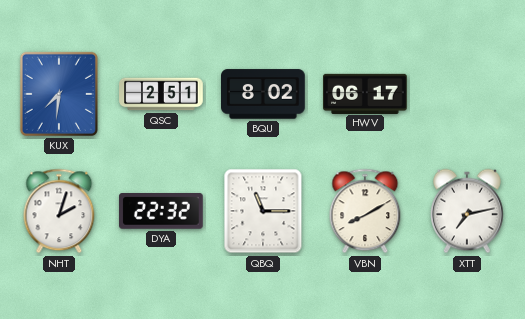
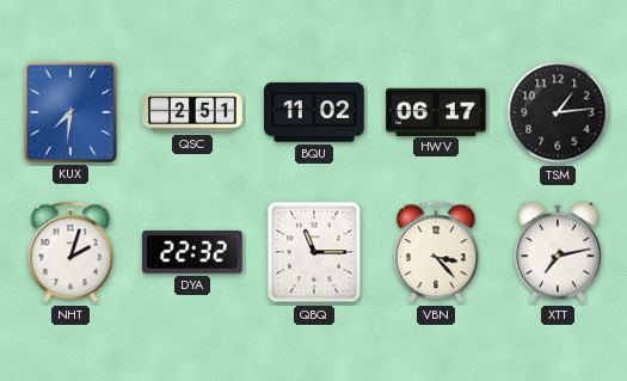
BQU: 8:02 -> 11:02
TSM: none -> 1:14
VBN: 8:10 -> 3:23
